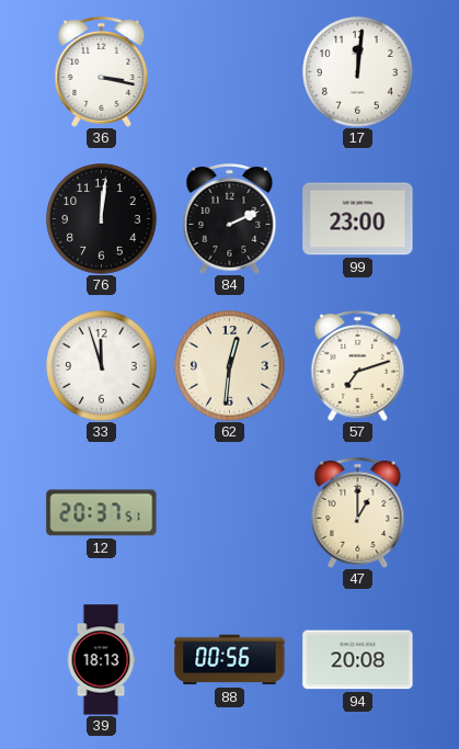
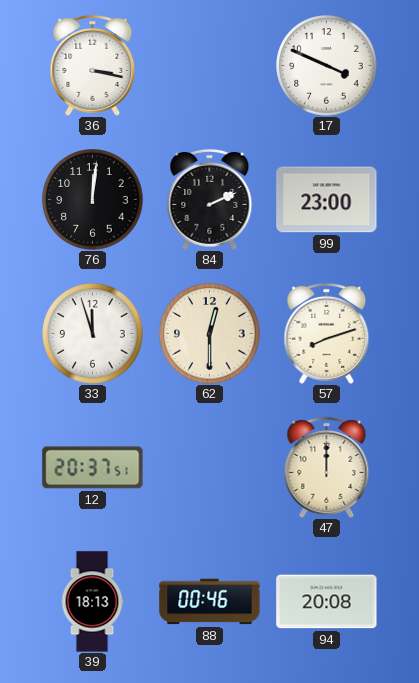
17: 12:01 -> 3:49
62: 12:31 -> 12:30
57: 7:12 -> 8:12
47: 1:00 -> 12:00
88: 00:56 -> 00:46
